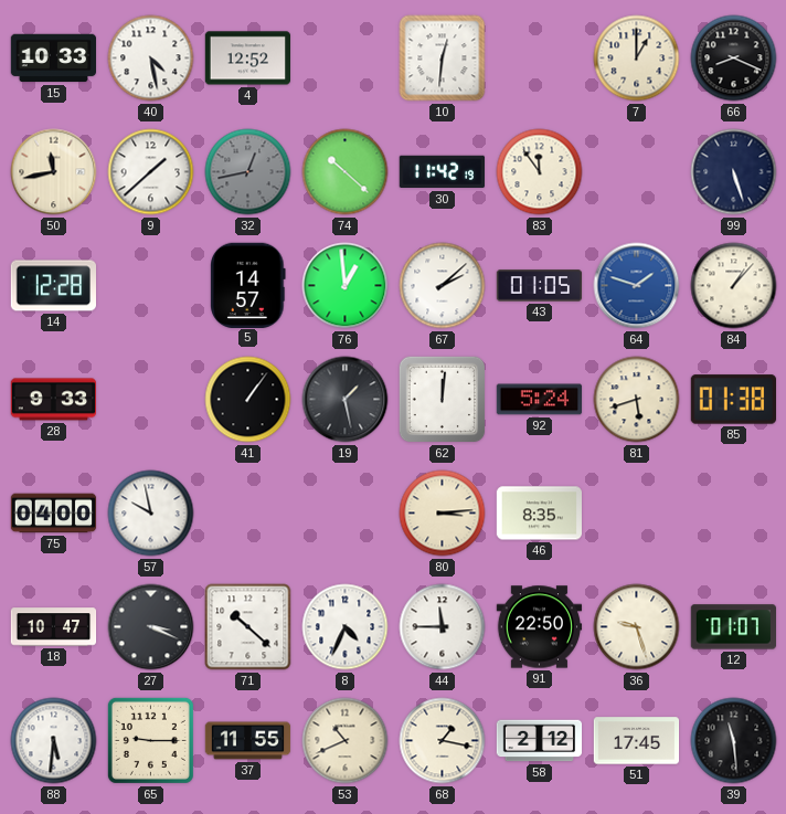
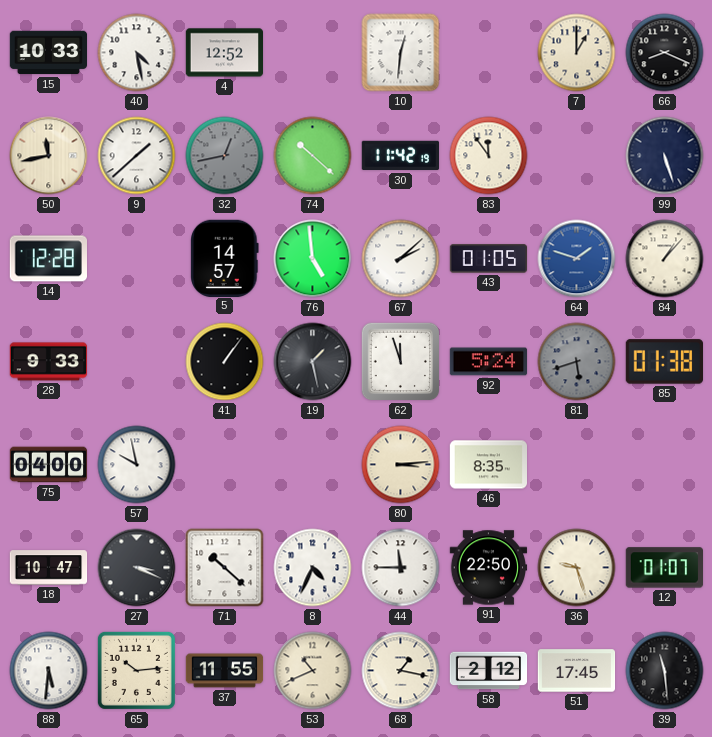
76: 12:59 -> 4:59
62: 12:01 -> 11:57
81 dial: cream -> grey
65: 9:15 -> 10:14
